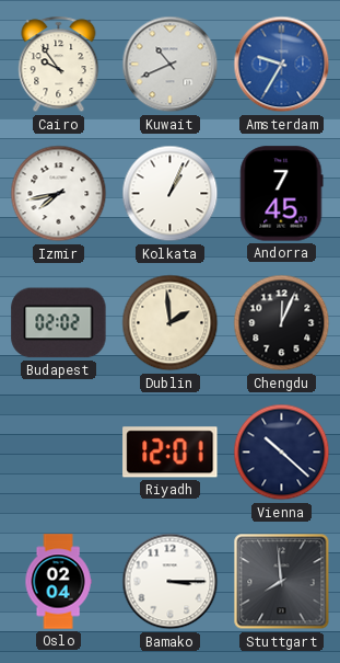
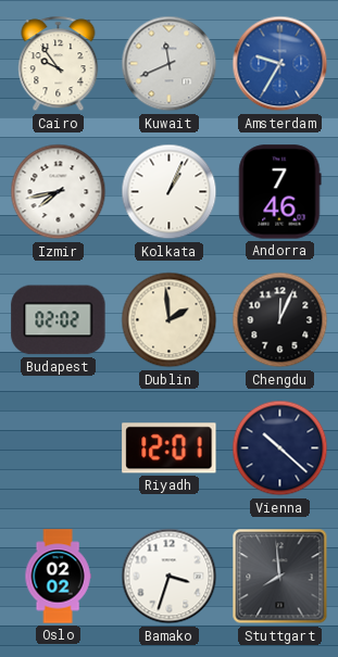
Kuwait: 10:41 -> 11:41
Andorra: 7:45 -> 7:46
Oslo: 02:04 -> 02:02
Bamako: 3:15 -> 3:33
